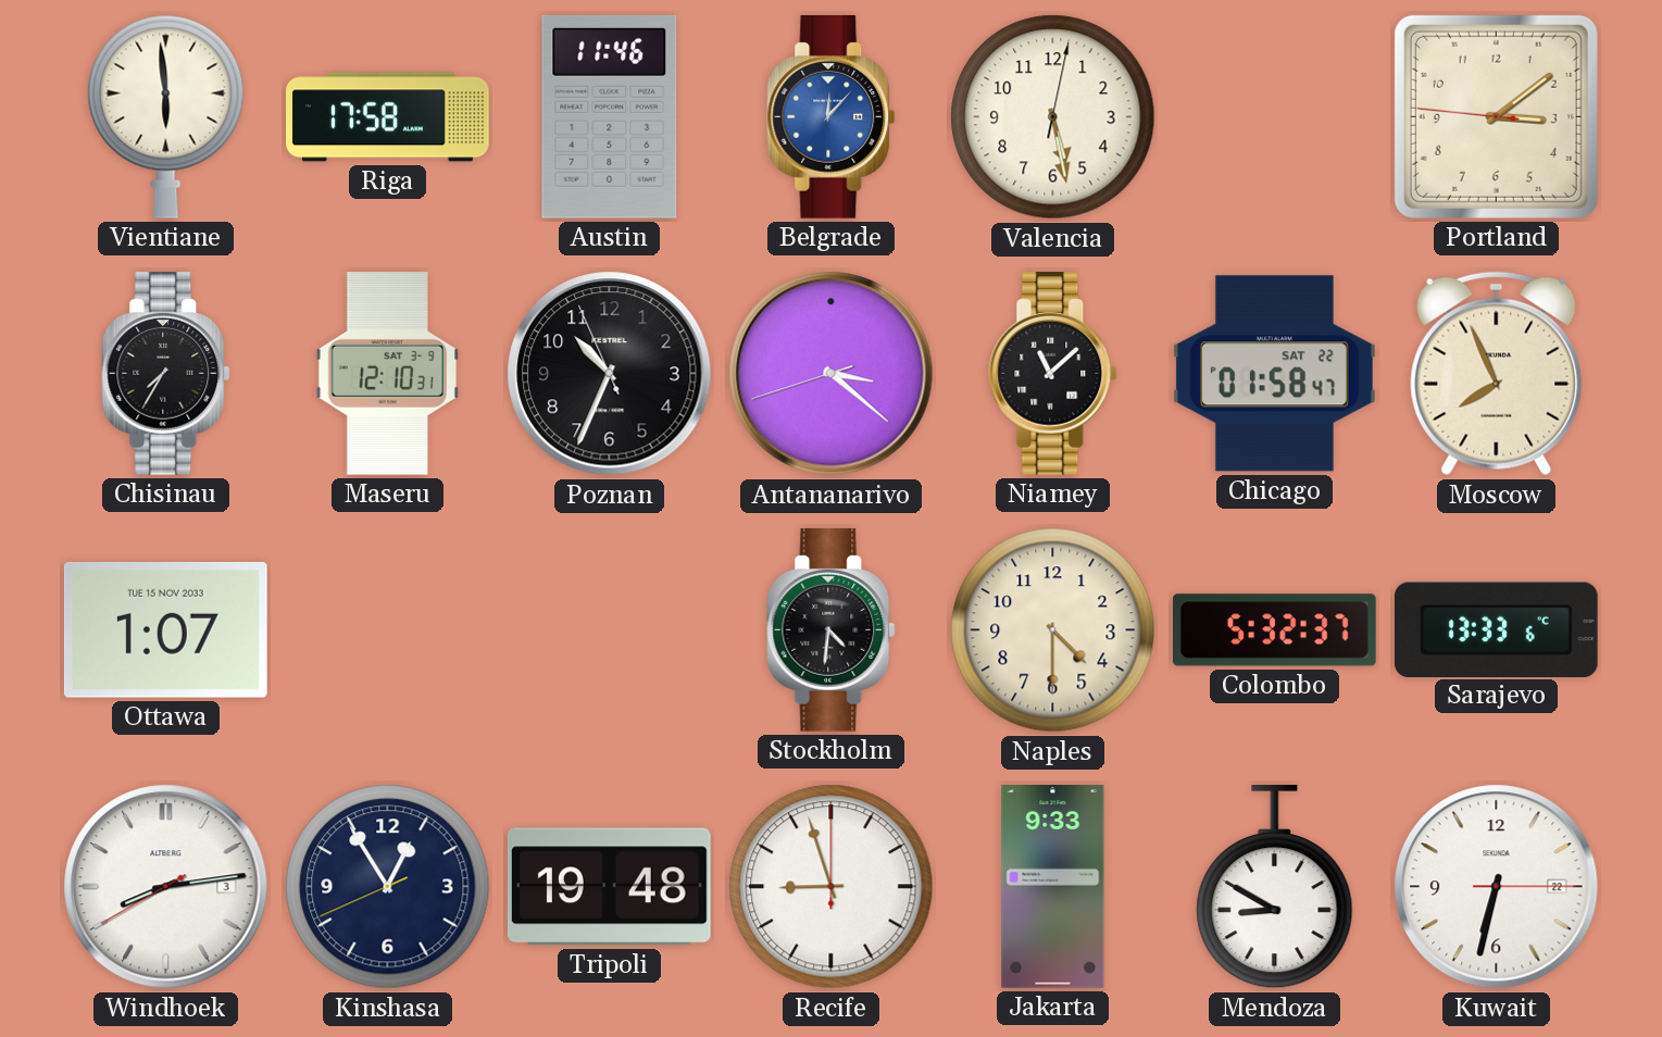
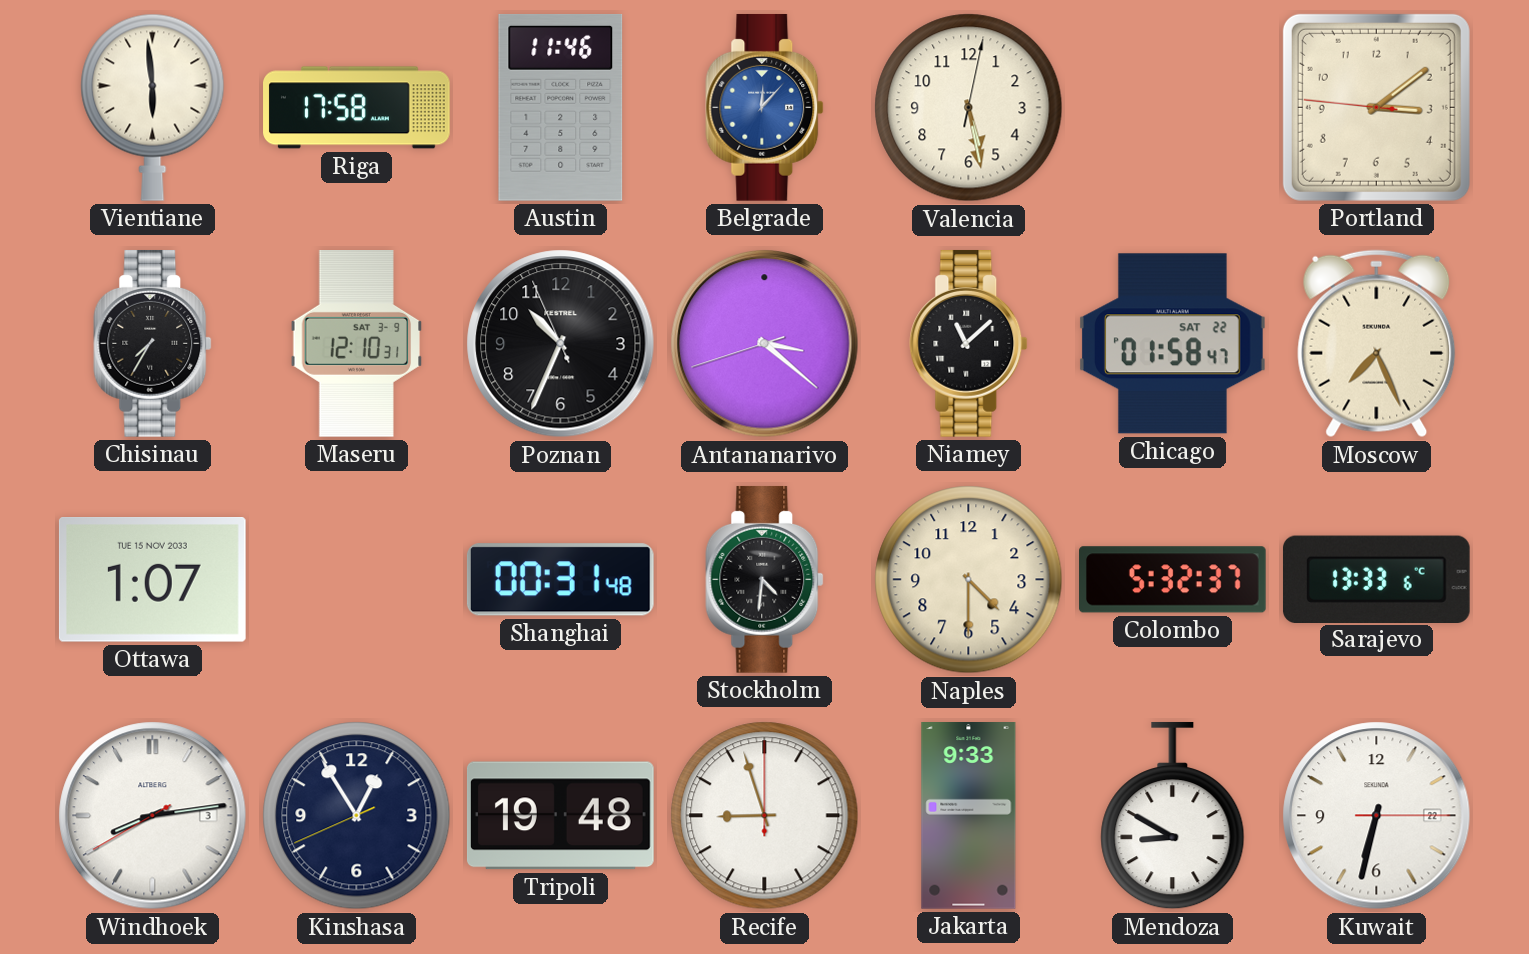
Moscow: 7:56 -> 7:26
Shanghai: none -> 00:31
